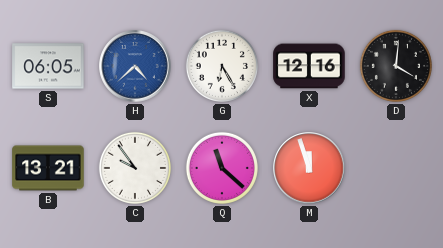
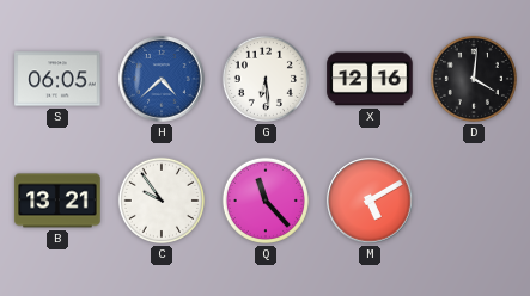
G: 6:25 -> 6:29
Q: 11:22 -> 11:23
M: 11:57 -> 5:10
